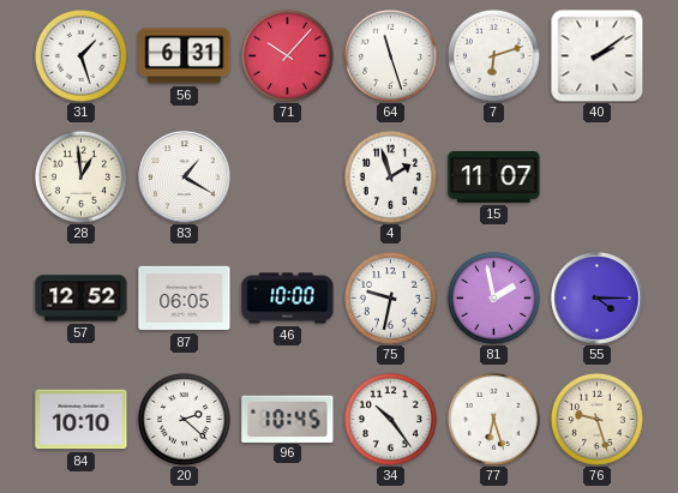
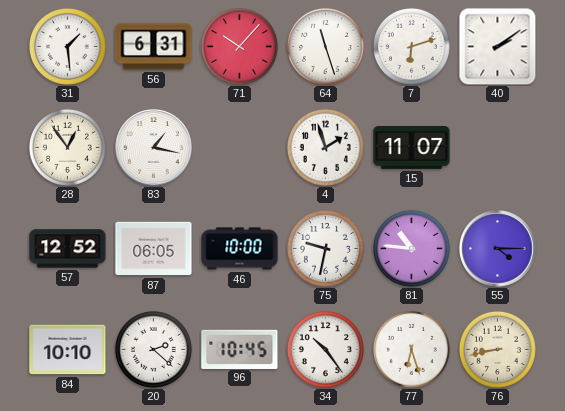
31: 1:27 -> 1:29
28: 12:59 -> 12:54
83: 1:20 -> 1:17
81: 1:58 -> 10:46
76: 9:27 -> 8:43
